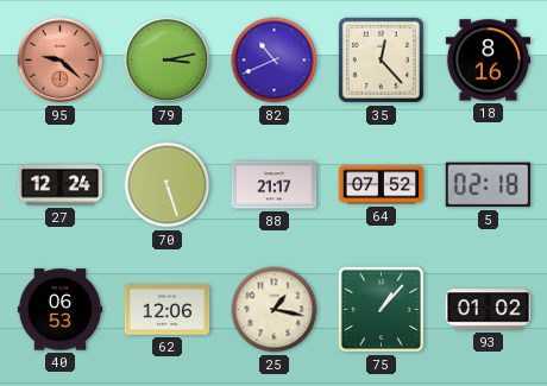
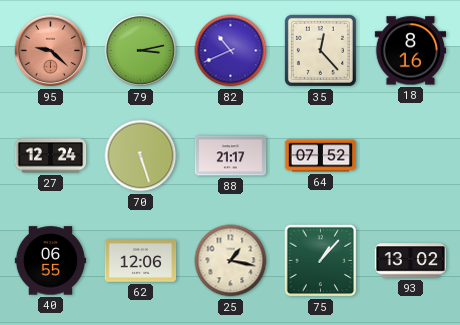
5: 02:18 -> none
40: 06:53 -> 06:55
93: 01:02 -> 13:02
